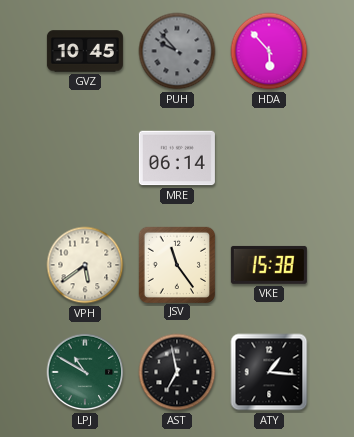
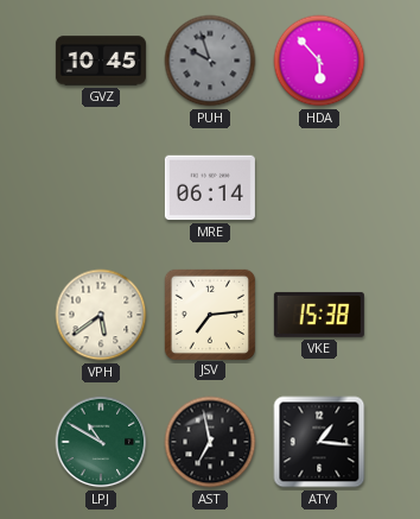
PUH: 9:53 -> 9:57
JSV: 11:24 -> 7:14
